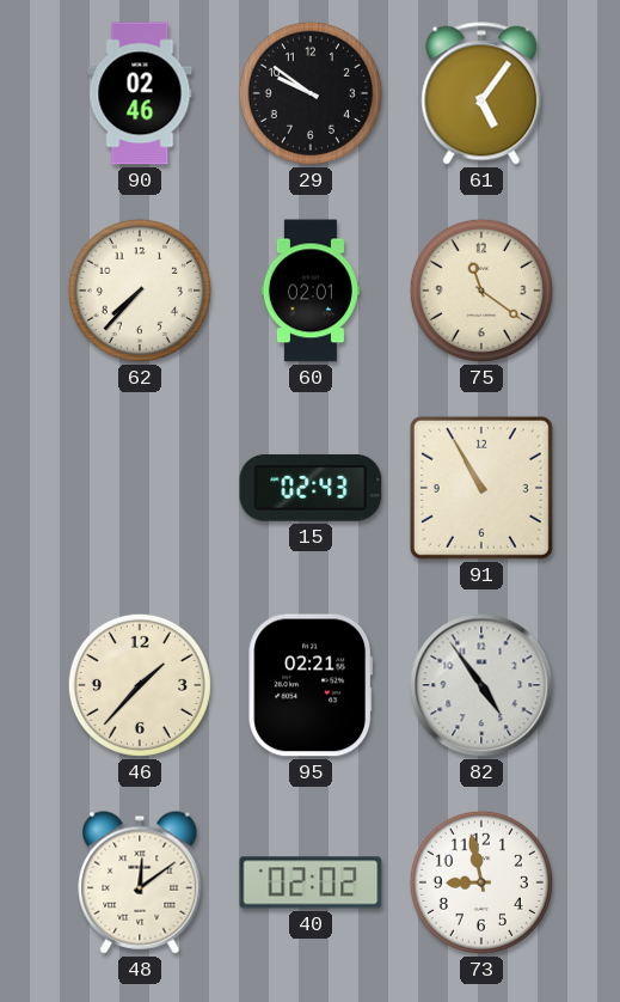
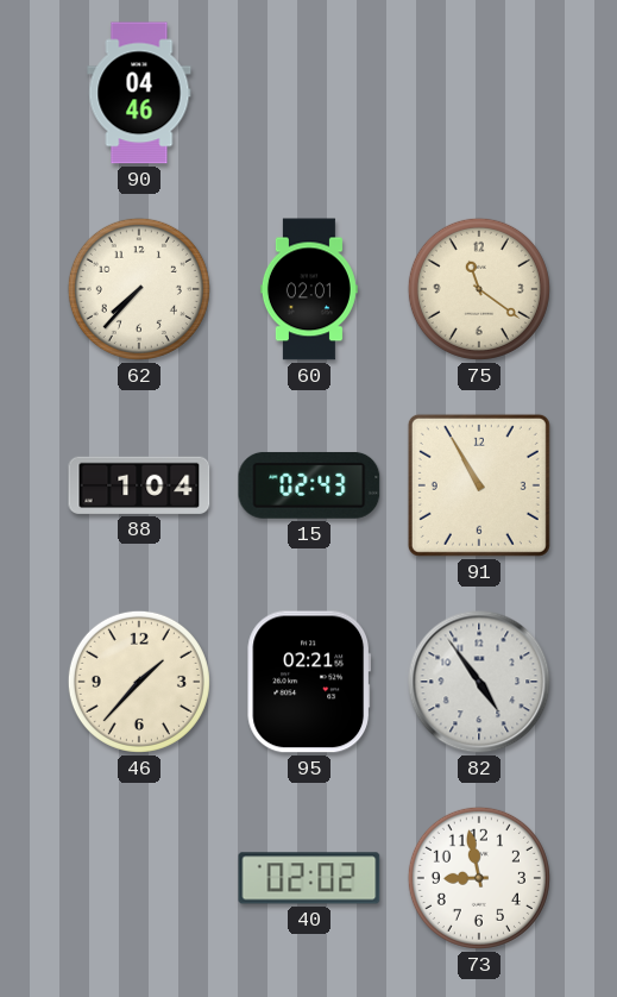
90: 02:46 -> 04:46
29: 9:51 -> none
61: 5:06 -> none
88: none -> 1:04
48: 12:09 -> none
